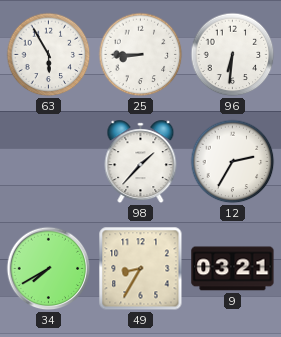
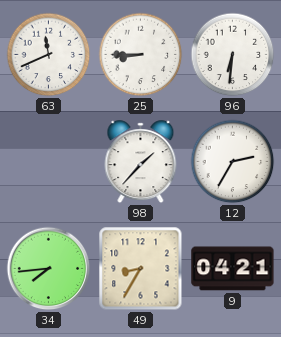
63: 5:55 -> 11:41
34: 7:40 -> 7:44
9: 03:21 -> 04:21
